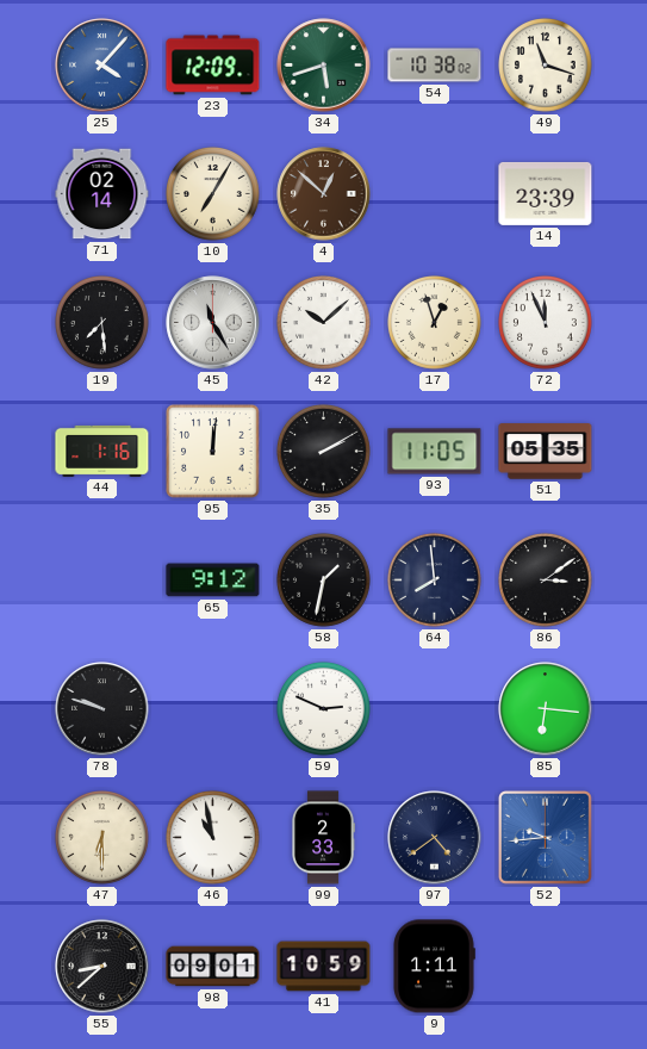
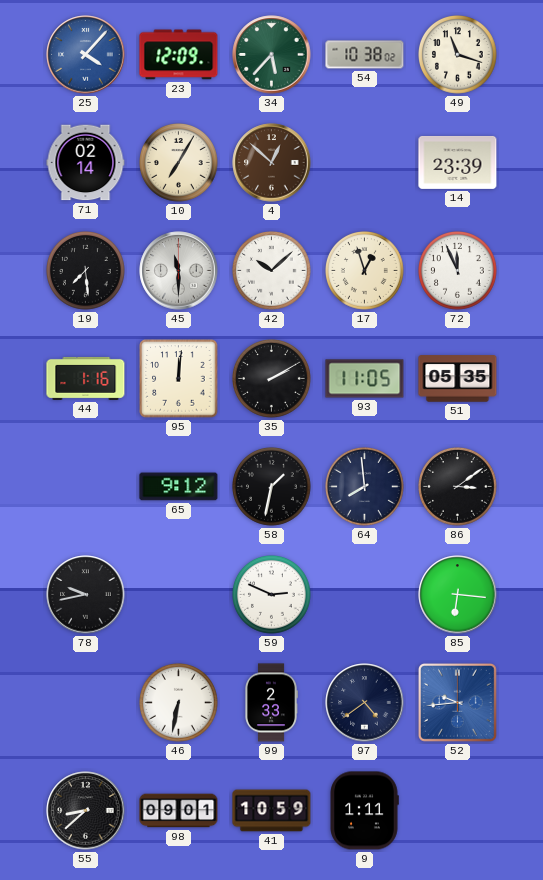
34: 5:42 -> 5:37
45: 11:25 -> 11:30
78: 9:48 -> 9:43
47: 6:30 -> none
46: 10:58 -> 6:32
